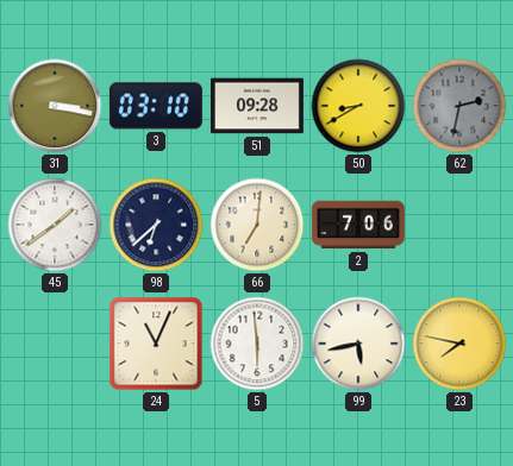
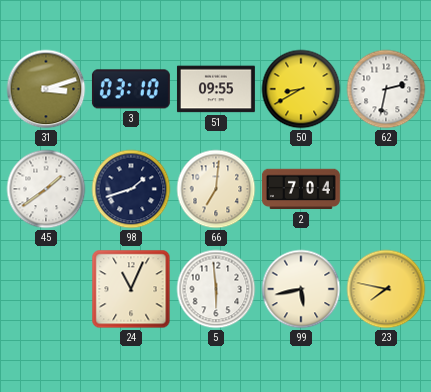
31: 3:17 -> 3:12
51: 09:28 -> 09:55
62 dial: grey -> white
98: 6:38 -> 1:42
2: 7:06 -> 7:04
